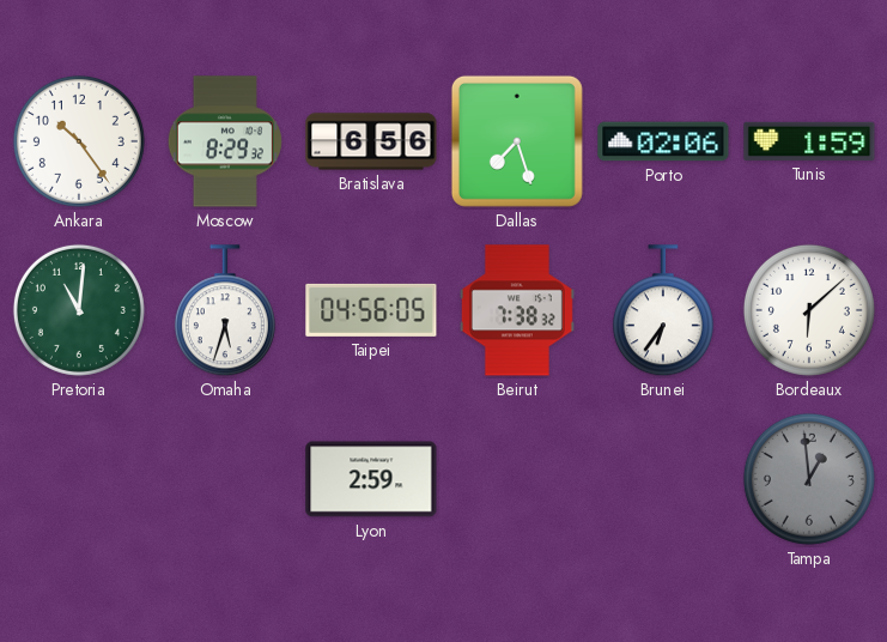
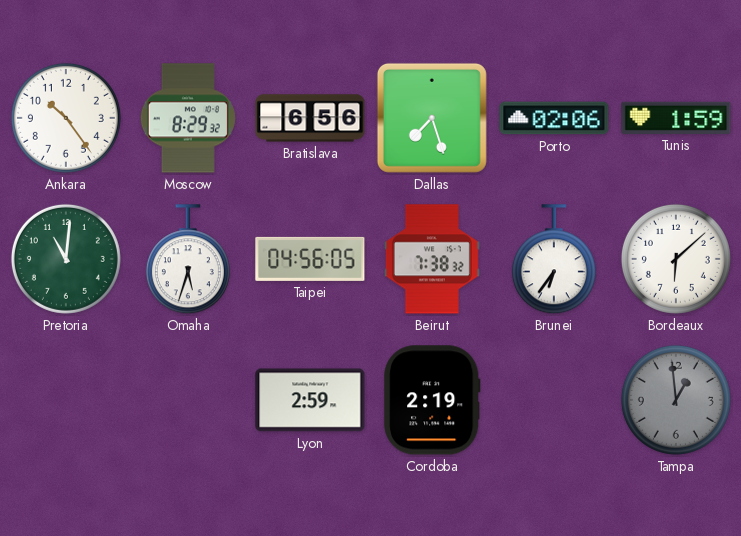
Cordoba: none -> 2:19
